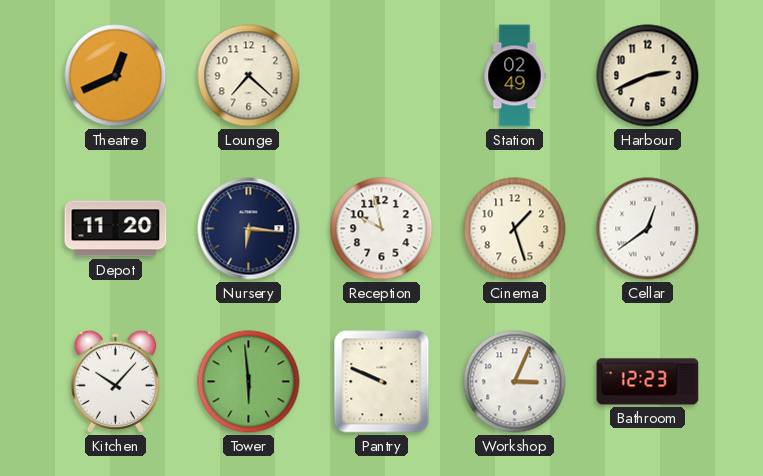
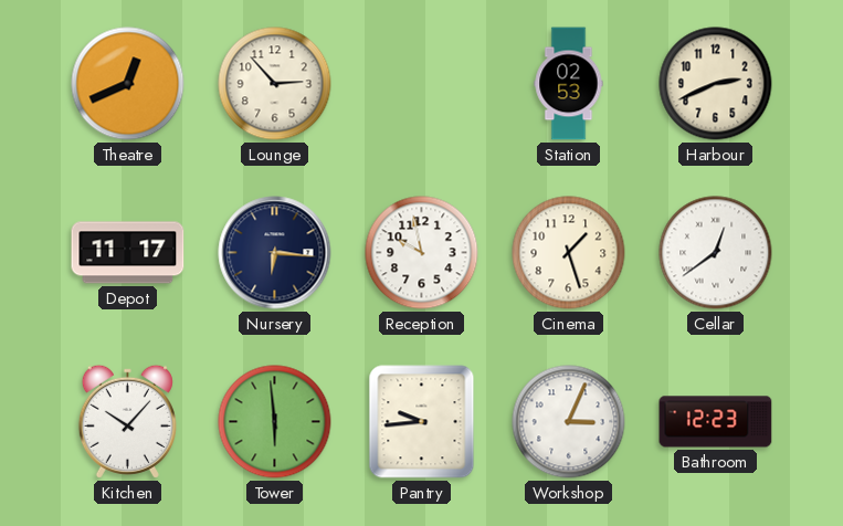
Lounge: 7:22 -> 2:53
Station: 02:49 -> 02:53
Depot: 11:20 -> 11:17
Pantry: 9:49 -> 9:44
